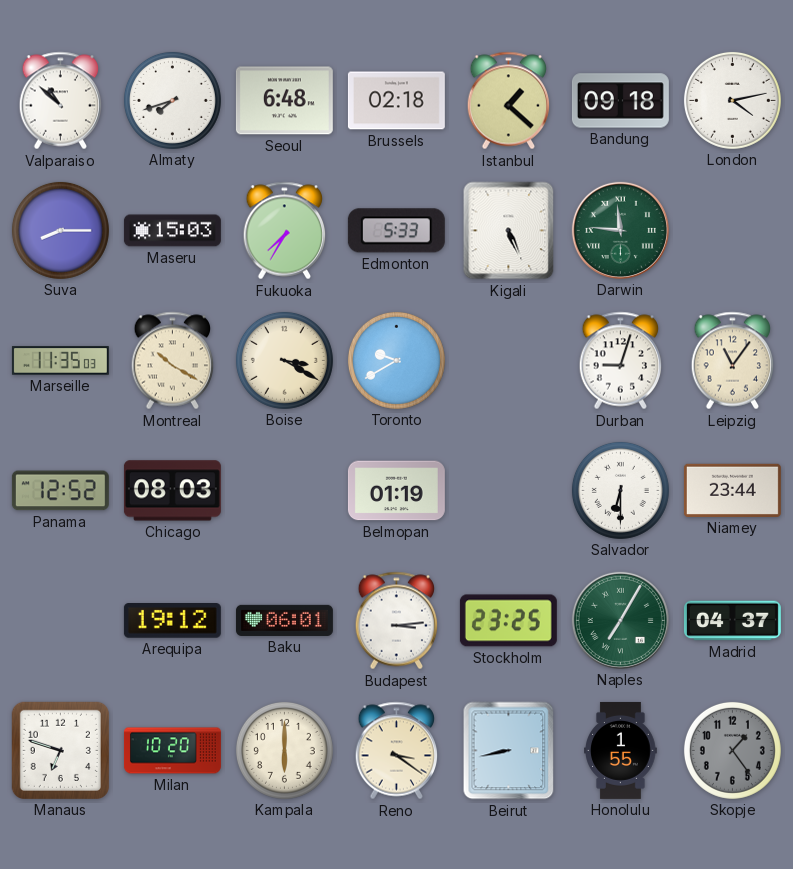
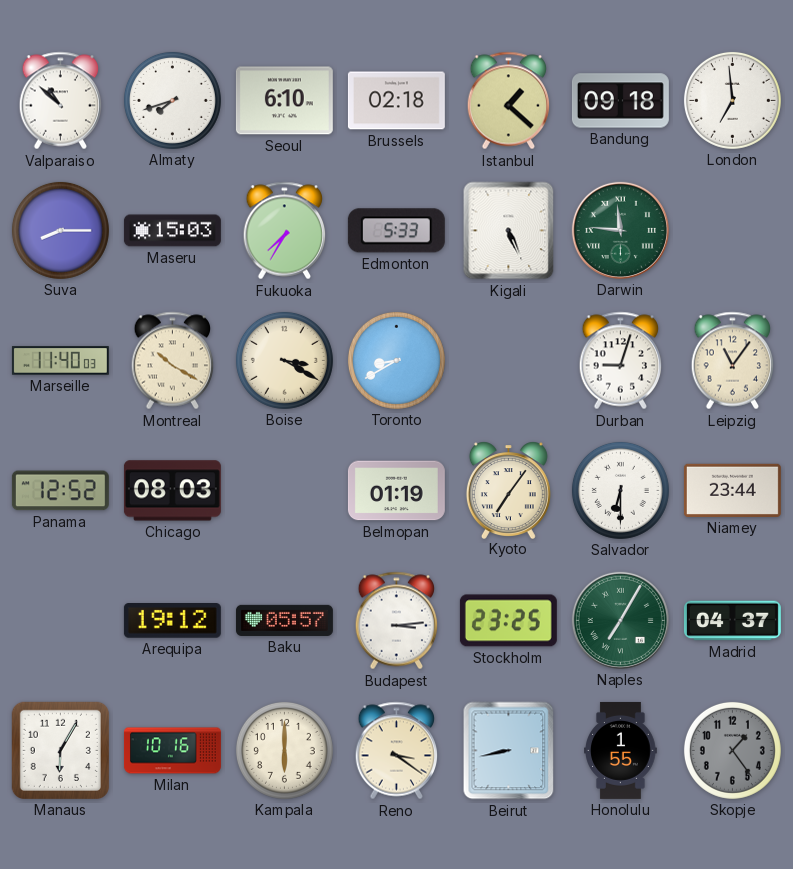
Seoul: 6:48 -> 6:10
London: 4:13 -> 6:59
Marseille: 11:35 -> 11:40
Toronto: 9:40 -> 8:40
Kyoto: none -> 7:06
Baku: 06:01 -> 05:57
Manaus: 6:48 -> 6:05
Milan: 10:20 -> 10:16
